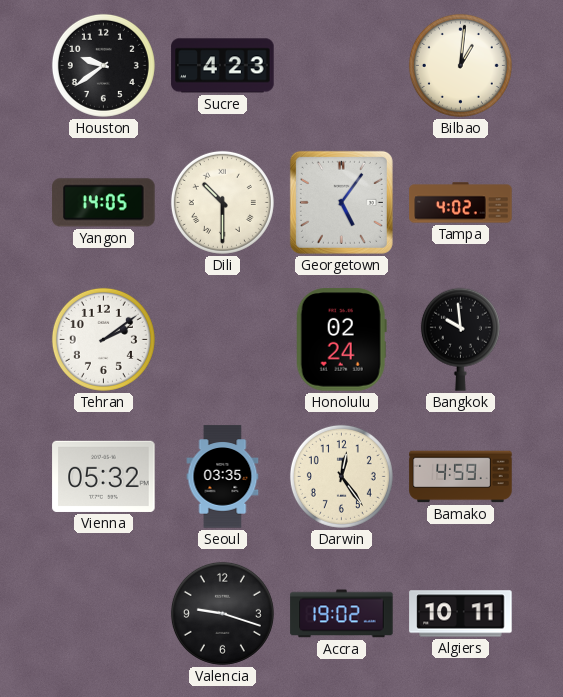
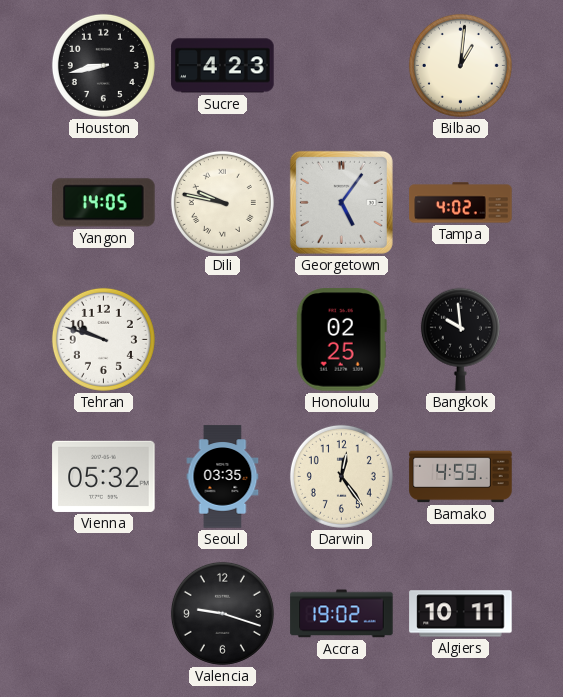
Houston: 9:39 -> 8:43
Dili: 10:30 -> 9:47
Tehran: 2:09 -> 9:48
Honolulu: 02:24 -> 02:25
